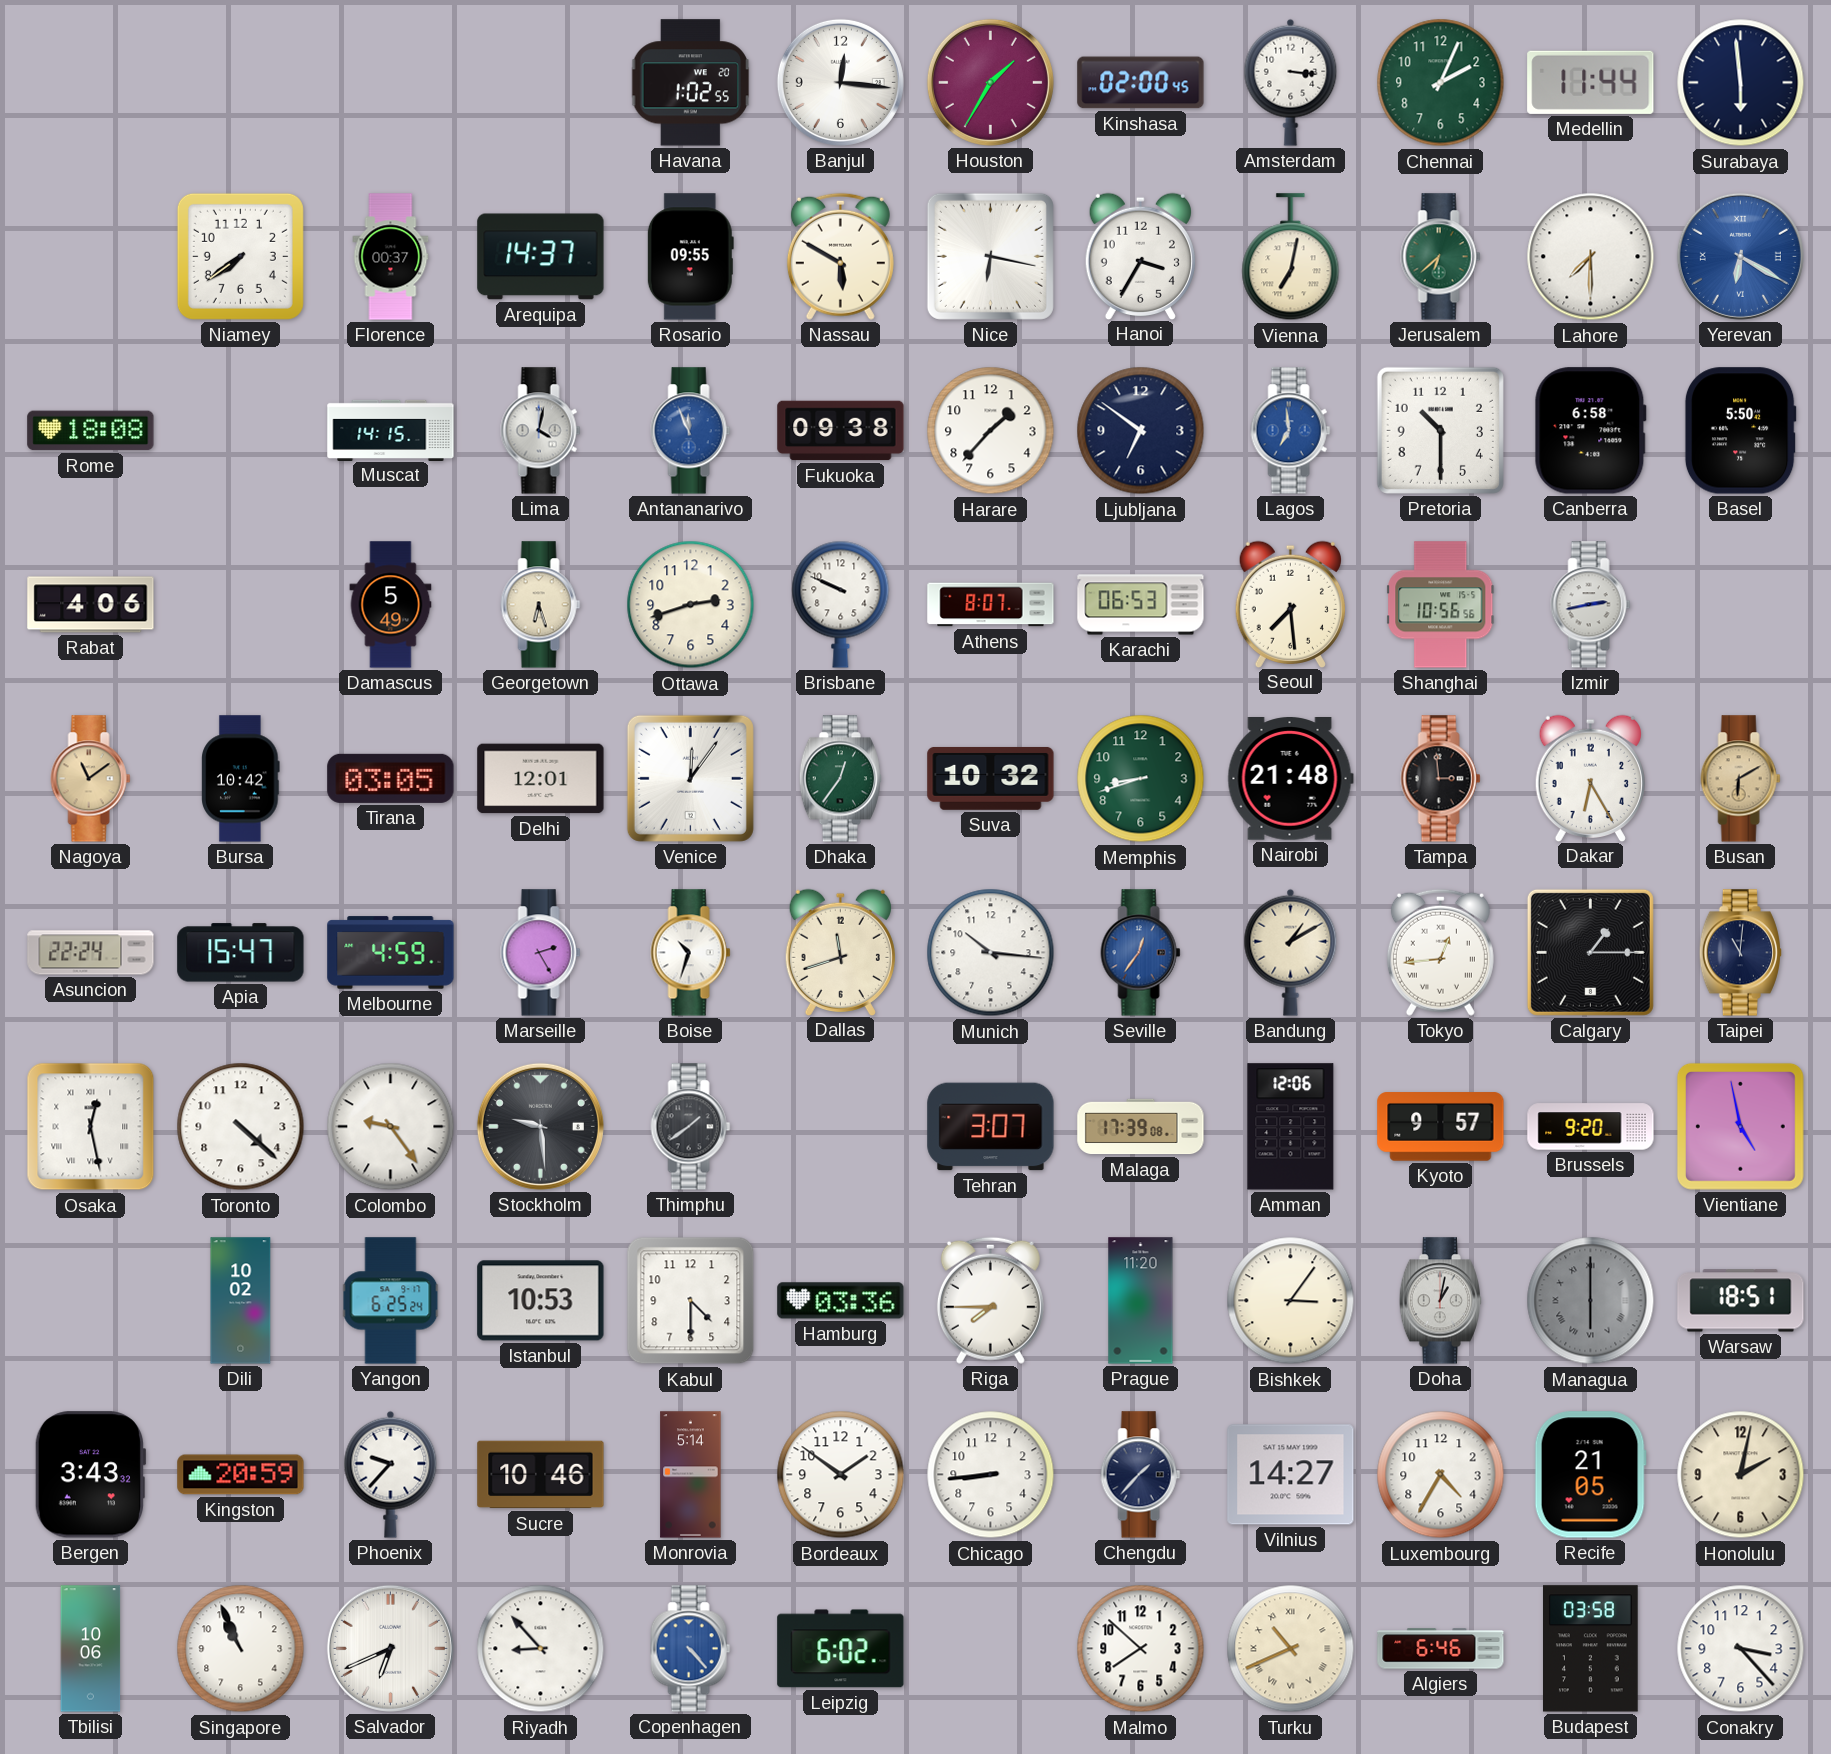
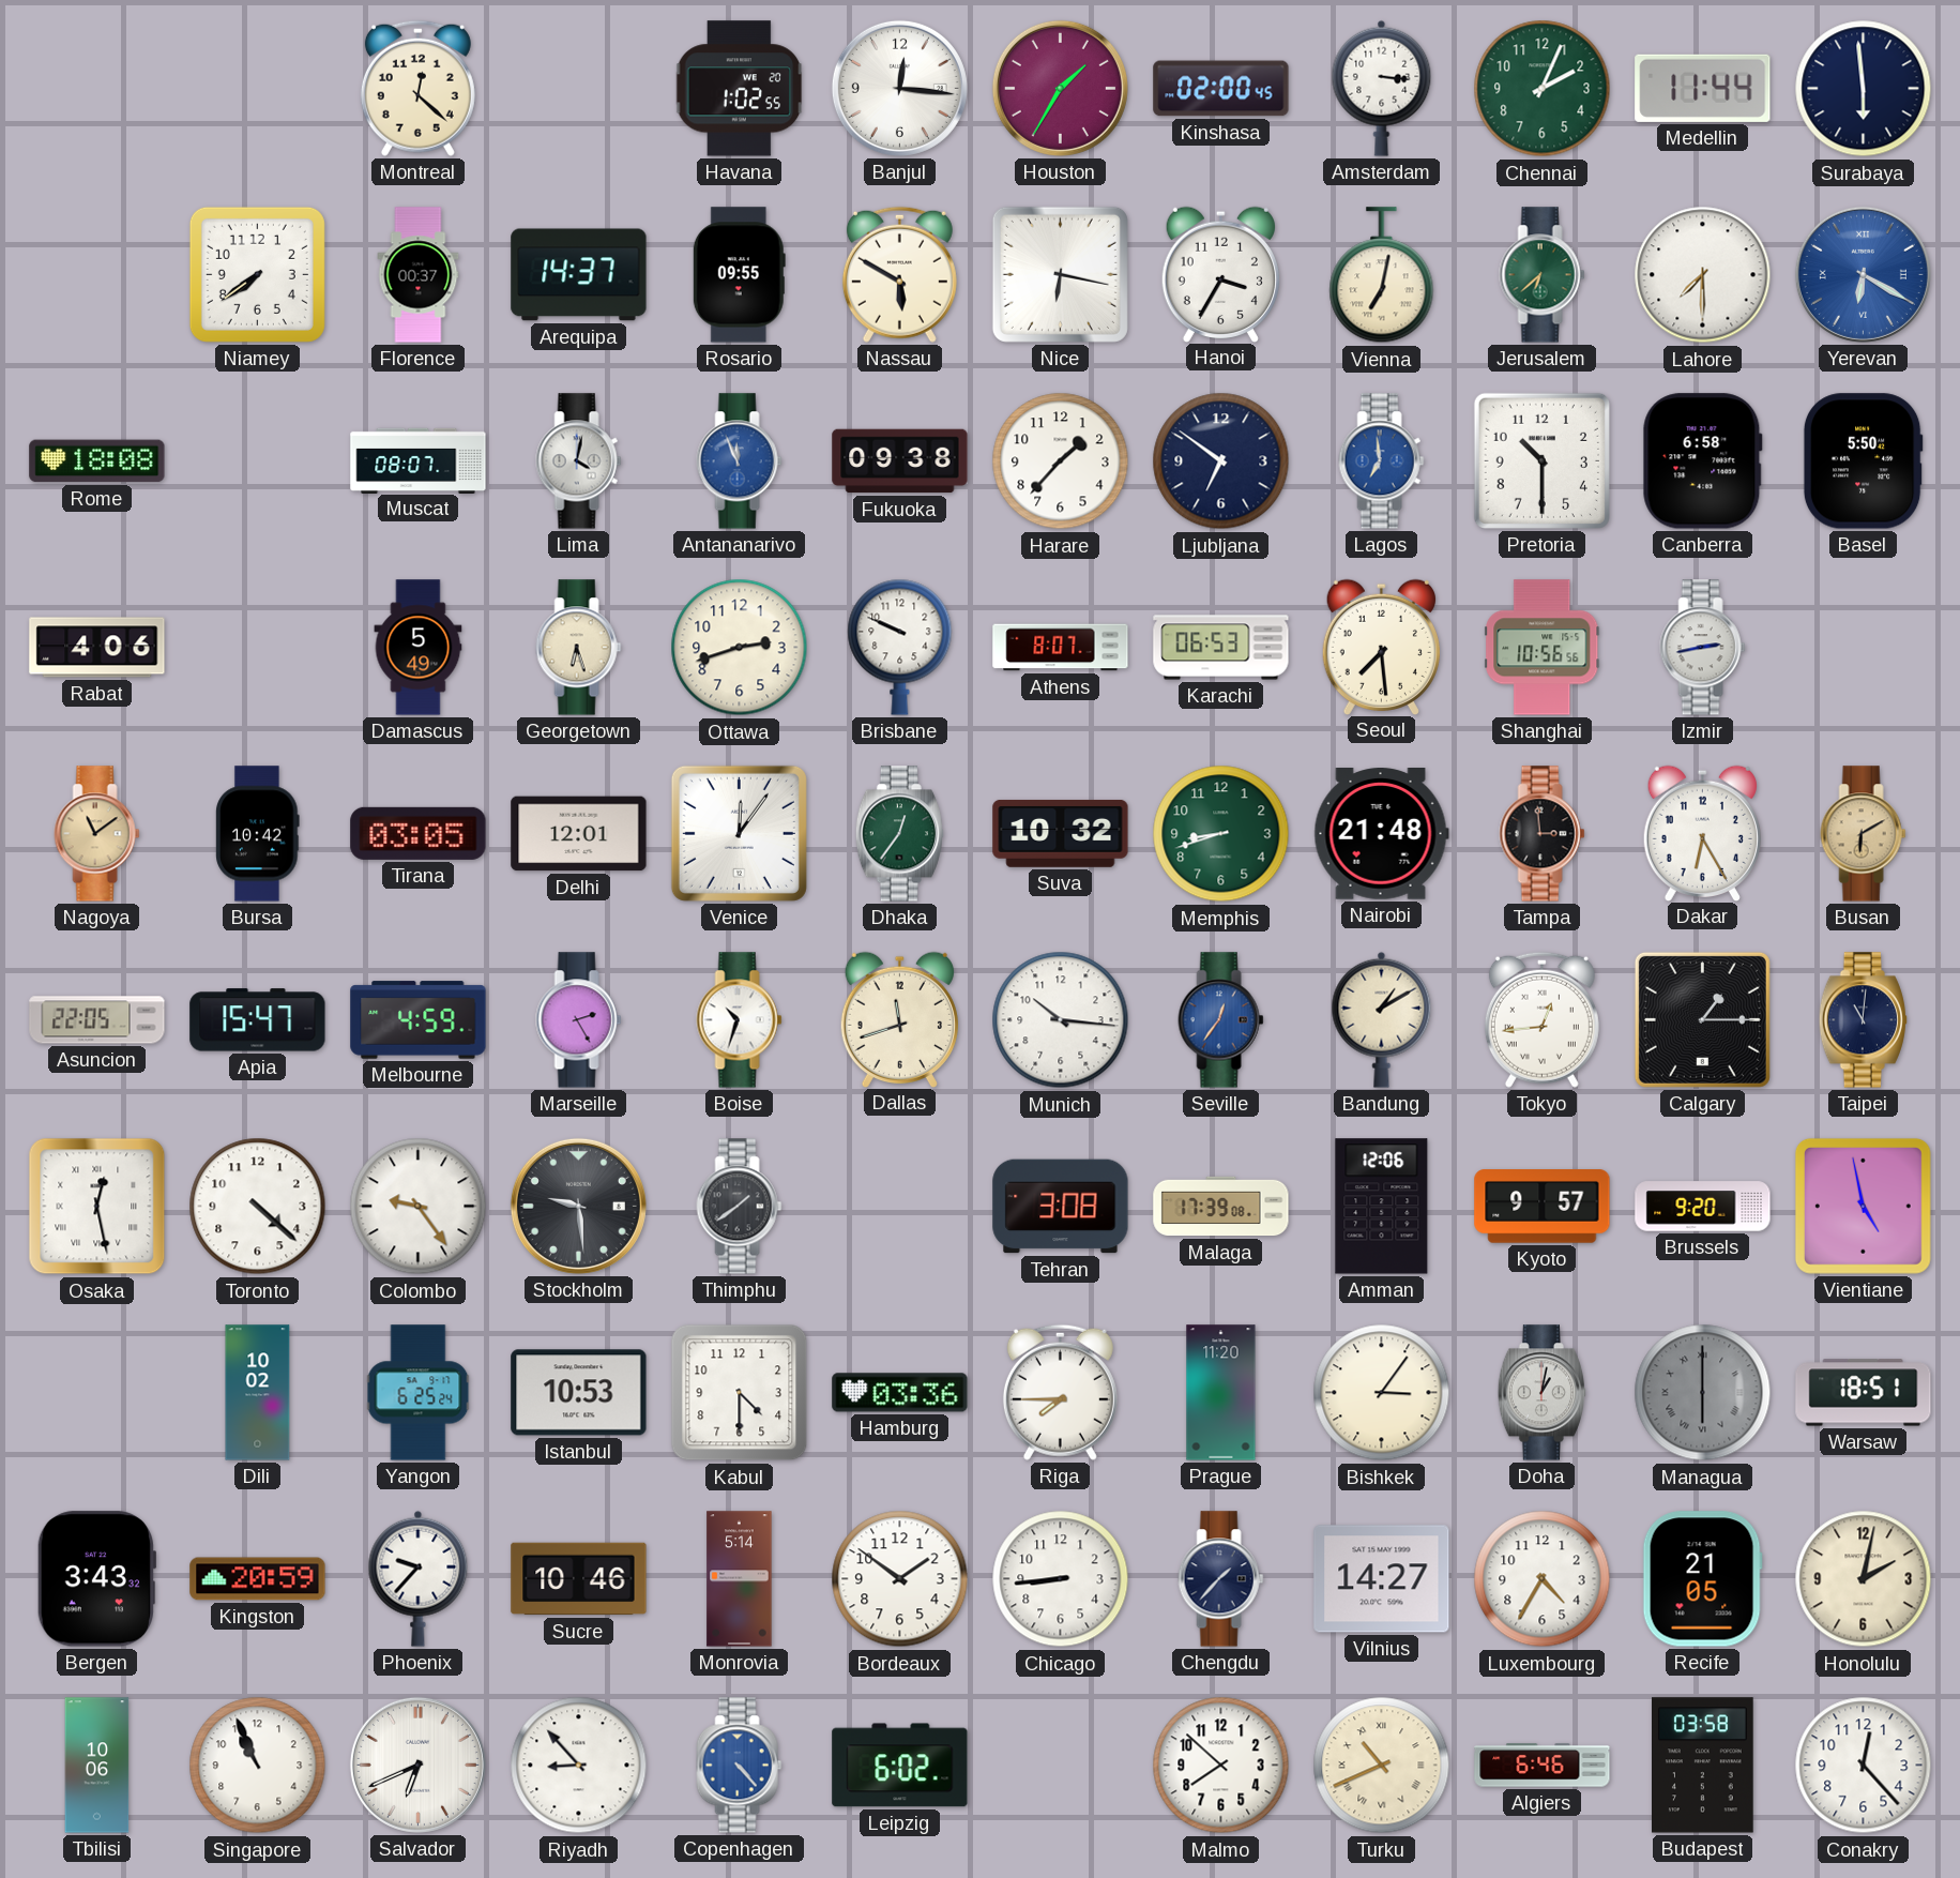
Montreal: none -> 12:22
Muscat: 14:15 -> 08:07
Asuncion: 22:24 -> 22:05
Tehran: 3:07 -> 3:08
Conakry: 3:23 -> 12:23
